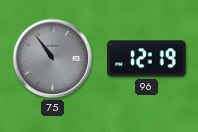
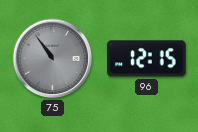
96: 12:19 -> 12:15
